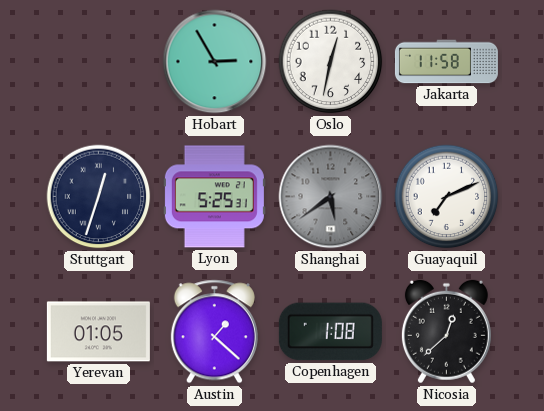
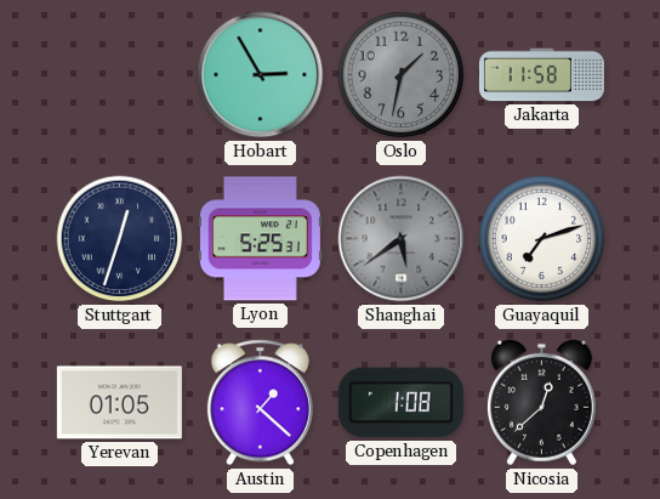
Oslo: 12:32 -> 1:32
Oslo dial: white -> grey
Guayaquil: 7:11 -> 7:12
